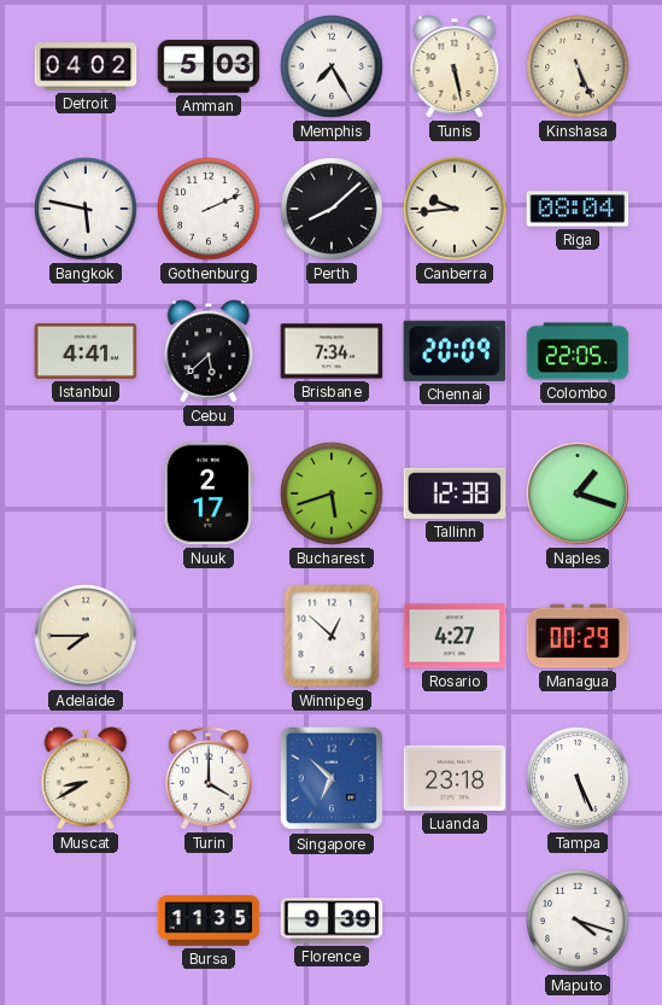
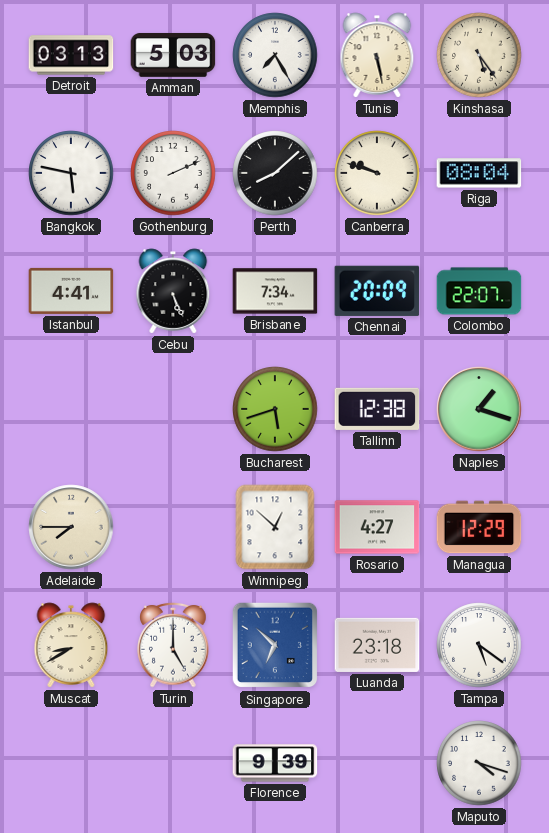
Detroit: 04:02 -> 03:13
Kinshasa: 5:26 -> 5:24
Canberra: 9:44 -> 9:48
Cebu: 5:38 -> 5:26
Colombo: 22:05 -> 22:07
Nuuk: 2:17 -> none
Managua: 00:29 -> 12:29
Turin: 4:00 -> 5:00
Tampa: 5:26 -> 5:21
Bursa: 11:35 -> none
